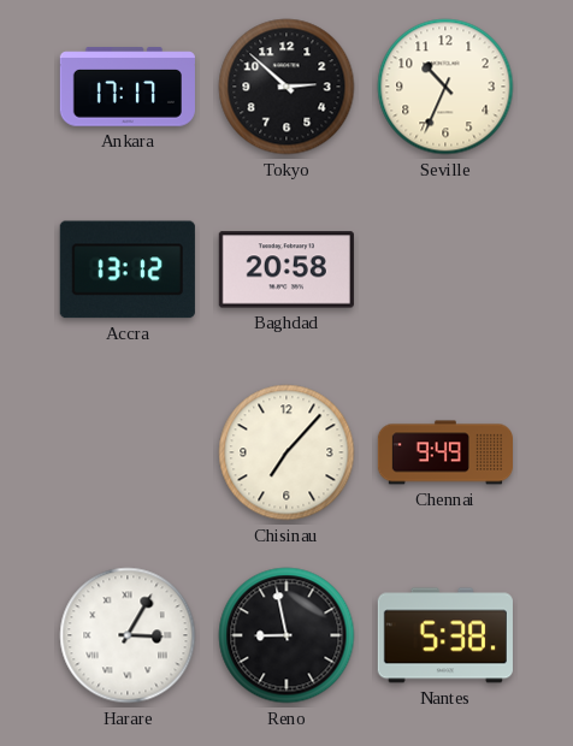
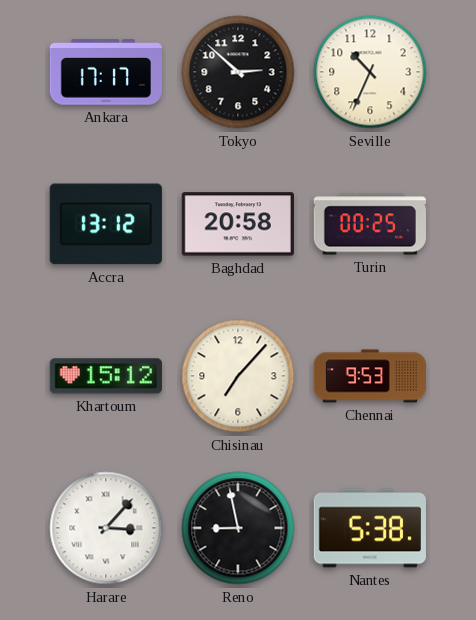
Turin: none -> 00:25
Khartoum: none -> 15:12
Chennai: 9:49 -> 9:53
Harare: 3:05 -> 3:07
